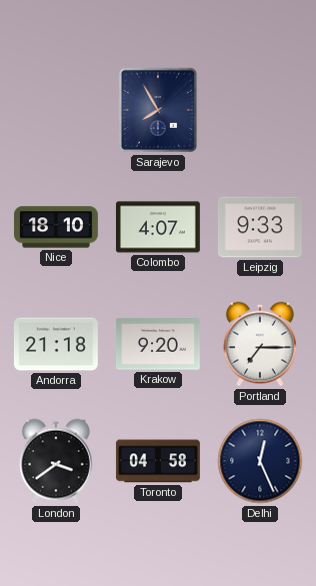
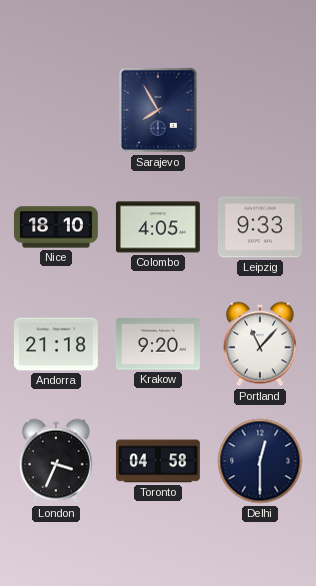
Colombo: 4:07 -> 4:05
Portland: 7:15 -> 11:07
London: 3:39 -> 3:34
Delhi: 12:26 -> 12:30
